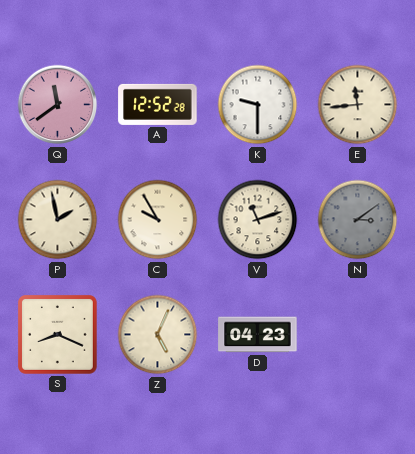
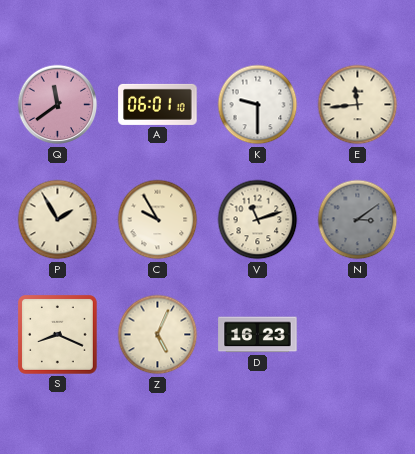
A: 12:52 -> 06:01
P: 1:58 -> 1:55
D: 04:23 -> 16:23
